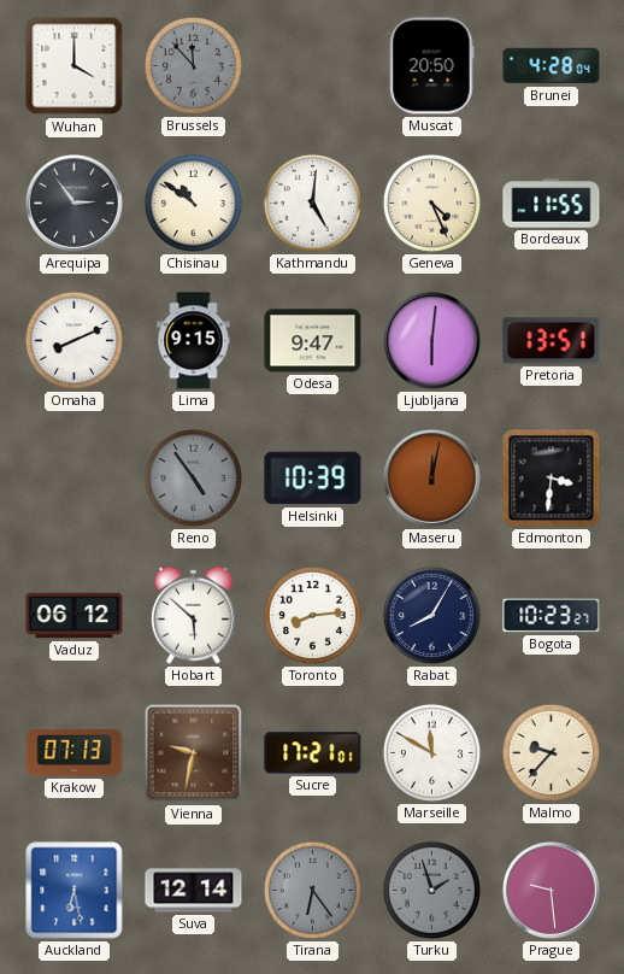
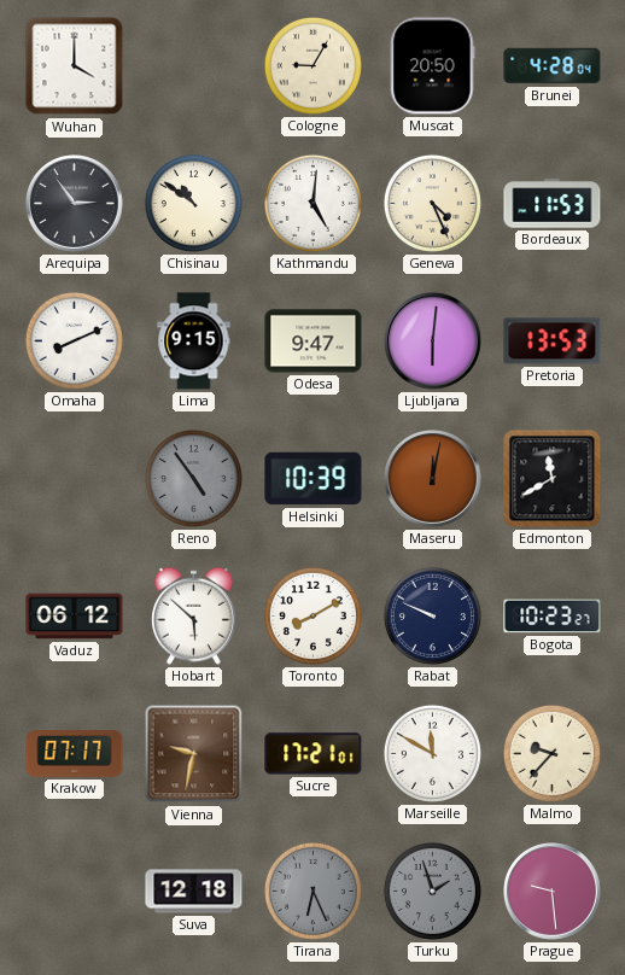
Brussels: 11:53 -> none
Cologne: none -> 9:05
Bordeaux: 11:55 -> 11:53
Pretoria: 13:51 -> 13:53
Edmonton: 3:31 -> 11:40
Toronto: 8:14 -> 8:10
Rabat: 8:05 -> 9:49
Krakow: 07:13 -> 07:17
Auckland: 6:28 -> none
Suva: 12:14 -> 12:18
Tirana: 6:24 -> 6:26
